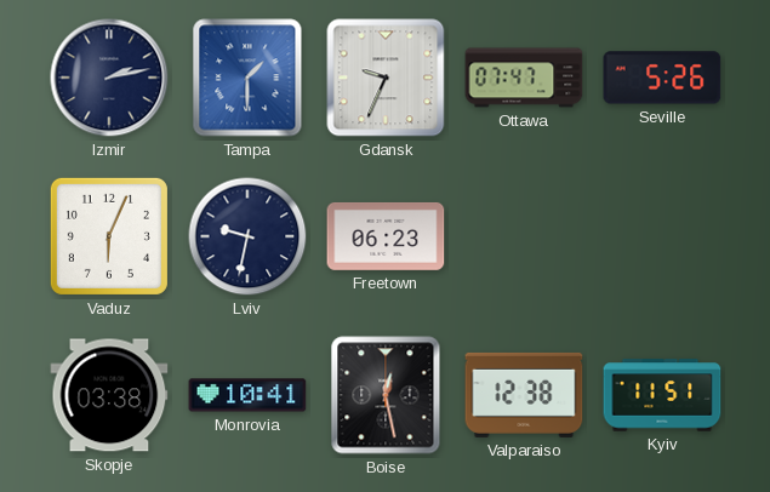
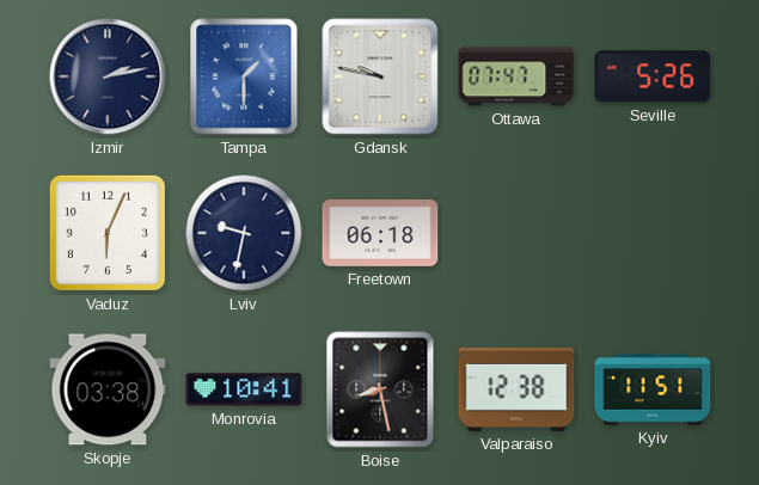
Gdansk: 9:34 -> 9:47
Freetown: 06:23 -> 06:18
Boise: 12:28 -> 8:28
